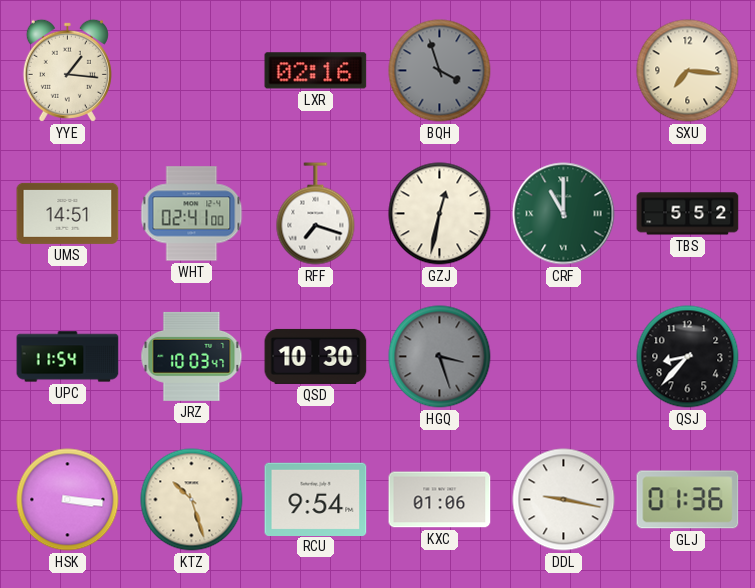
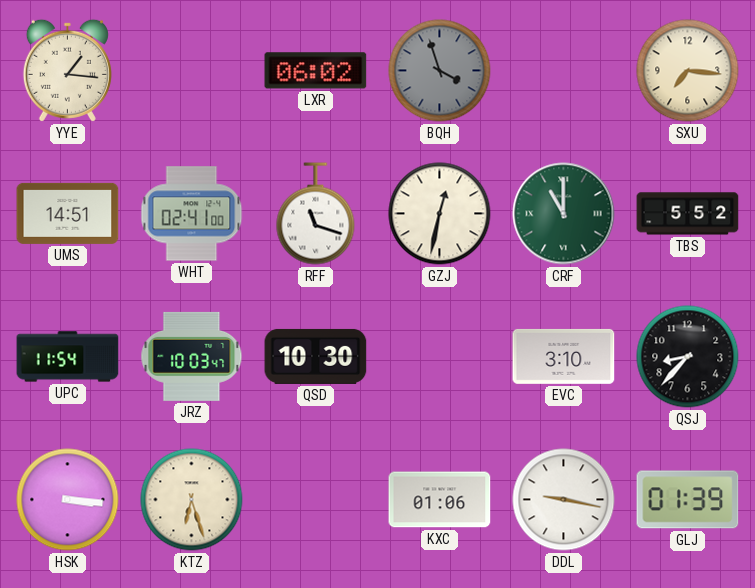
LXR: 02:16 -> 06:02
RFF: 7:18 -> 11:18
HGQ: 3:27 -> none
EVC: none -> 3:10
KTZ: 10:27 -> 6:27
RCU: 9:54 -> none
GLJ: 01:36 -> 01:39
